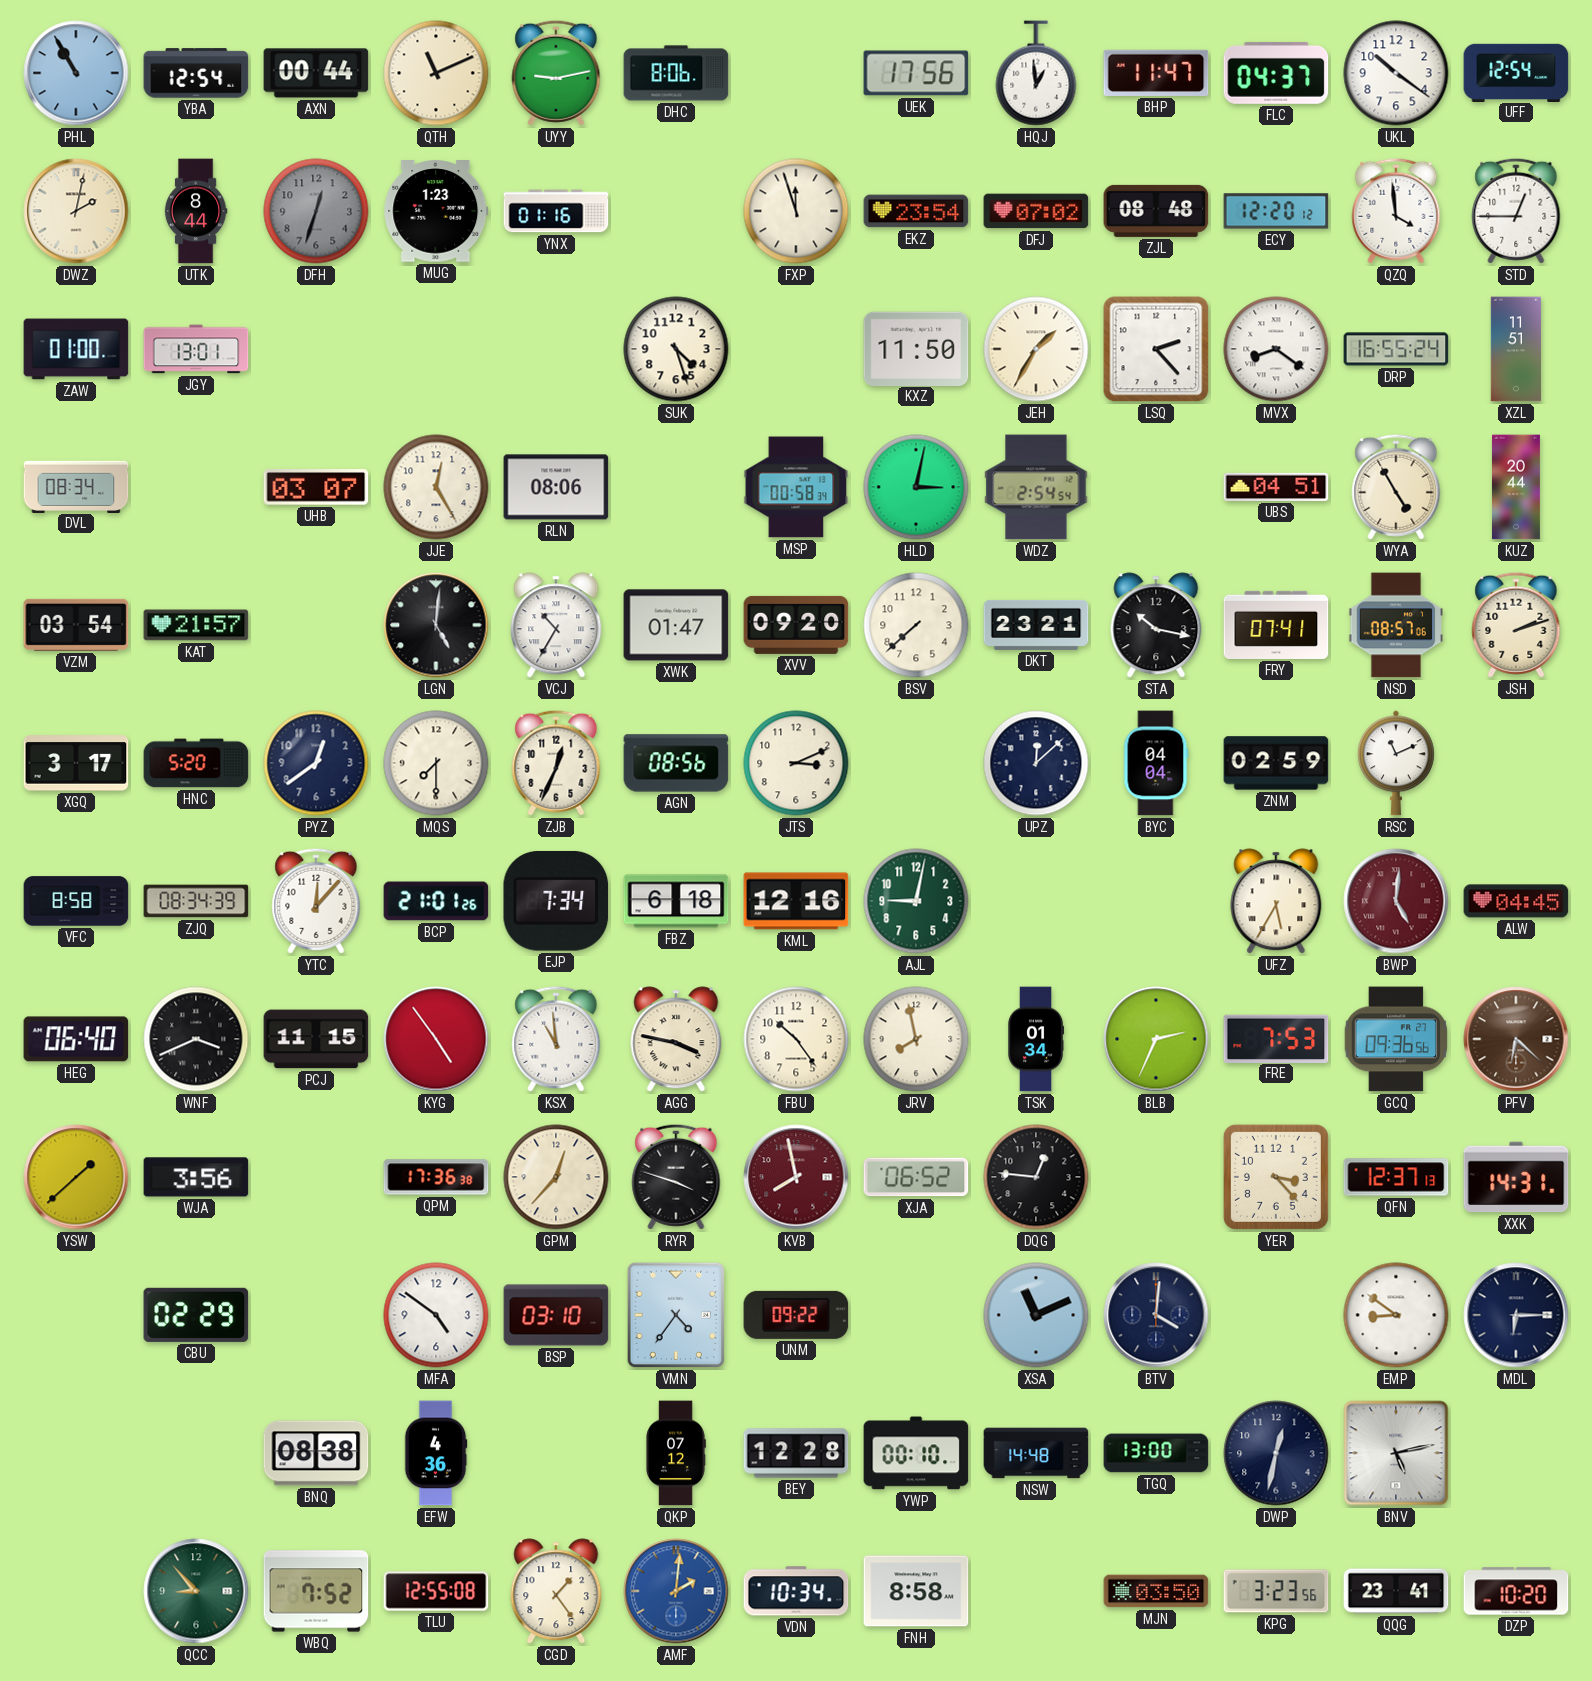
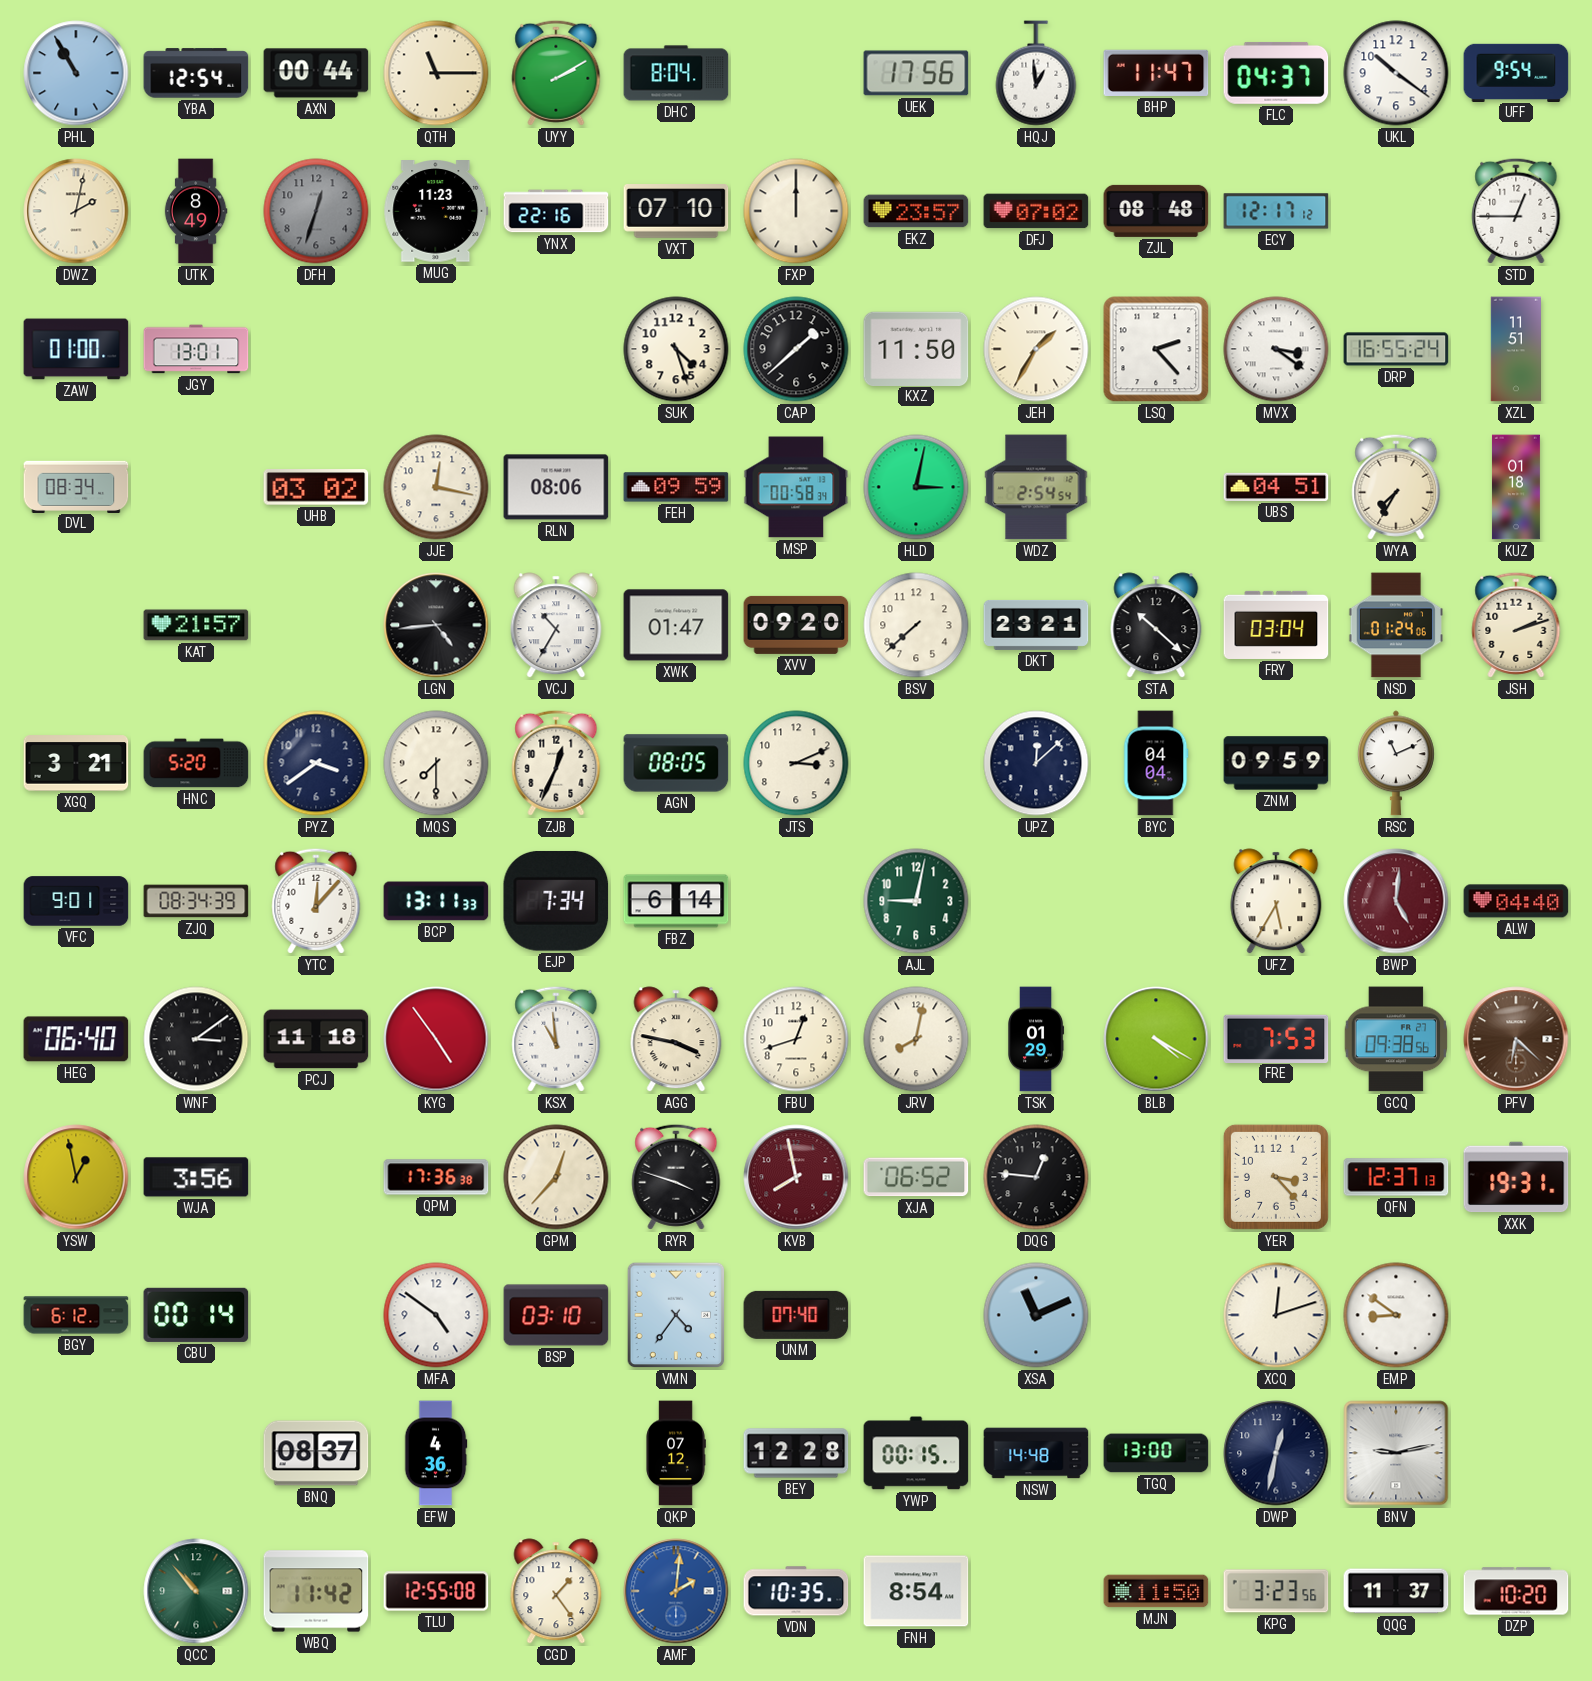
QTH: 11:11 -> 11:15
UYY: 9:13 -> 2:10
DHC: 8:06 -> 8:04
UFF: 12:54 -> 9:54
UTK: 8:44 -> 8:49
MUG: 1:23 -> 11:23
YNX: 01:16 -> 22:16
VXT: none -> 07:10
FXP: 11:57 -> 12:00
EKZ: 23:54 -> 23:57
ECY: 12:20 -> 12:17
QZQ: 3:59 -> none
CAP: none -> 1:38
MVX: 8:21 -> 3:21
UHB: 03:07 -> 03:02
JJE: 12:25 -> 12:17
FEH: none -> 09:59
WYA: 4:55 -> 7:35
KUZ: 20:44 -> 01:18
VZM: 03:54 -> none
LGN: 5:01 -> 4:44
STA: 10:17 -> 10:22
FRY: 07:41 -> 03:04
NSD: 08:57 -> 01:24
XGQ: 3:17 -> 3:21
PYZ: 12:39 -> 3:39
AGN: 08:56 -> 08:05
ZNM: 02:59 -> 09:59
VFC: 8:58 -> 9:01
BCP: 21:01 -> 13:11
FBZ: 6:18 -> 6:14
KML: 12:16 -> none
ALW: 04:45 -> 04:40
WNF: 3:41 -> 3:09
PCJ: 11:15 -> 11:18
FBU: 10:24 -> 12:42
JRV: 7:58 -> 8:02
TSK: 01:34 -> 01:29
BLB: 2:34 -> 4:20
GCQ: 09:36 -> 09:38
YSW: 1:38 -> 12:58
XXK: 14:31 -> 19:31
BGY: none -> 6:12
CBU: 02:29 -> 00:14
UNM: 09:22 -> 07:40
BTV: 4:01 -> none
XCQ: none -> 12:12
MDL: 6:15 -> none
BNQ: 08:38 -> 08:37
YWP: 00:10 -> 00:15
BNV: 5:13 -> 9:13
QCC: 8:53 -> 10:53
WBQ: 7:52 -> 11:42
VDN: 10:34 -> 10:35
FNH: 8:58 -> 8:54
MJN: 03:50 -> 11:50
QQG: 23:41 -> 11:37
